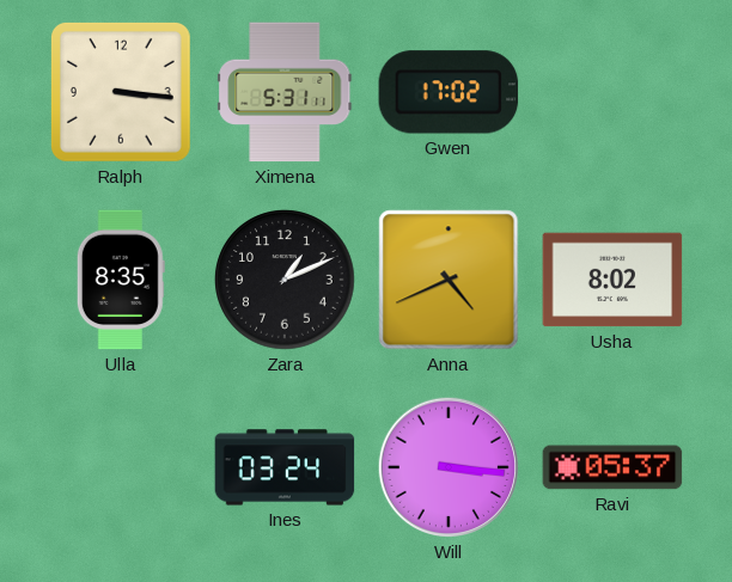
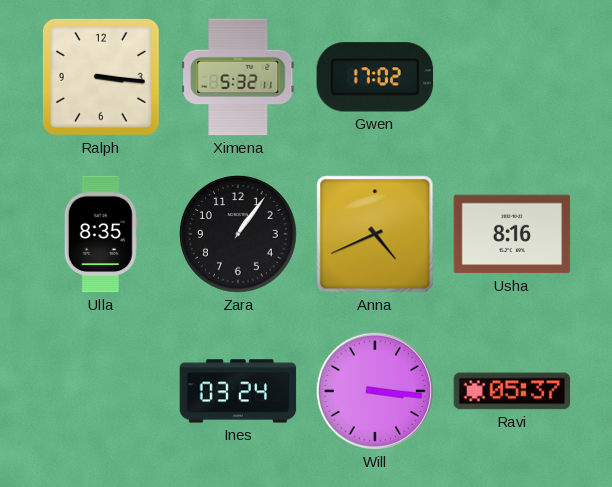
Ximena: 5:31 -> 5:32
Zara: 1:11 -> 1:06
Usha: 8:02 -> 8:16
